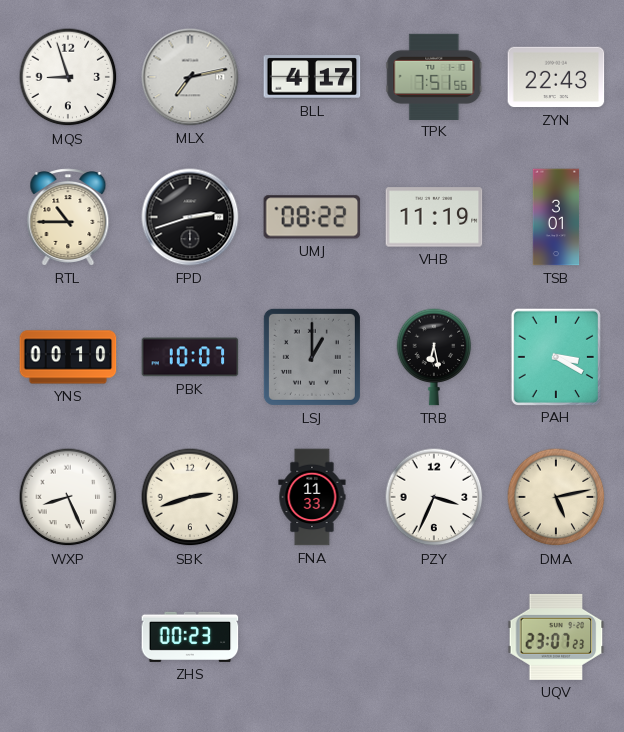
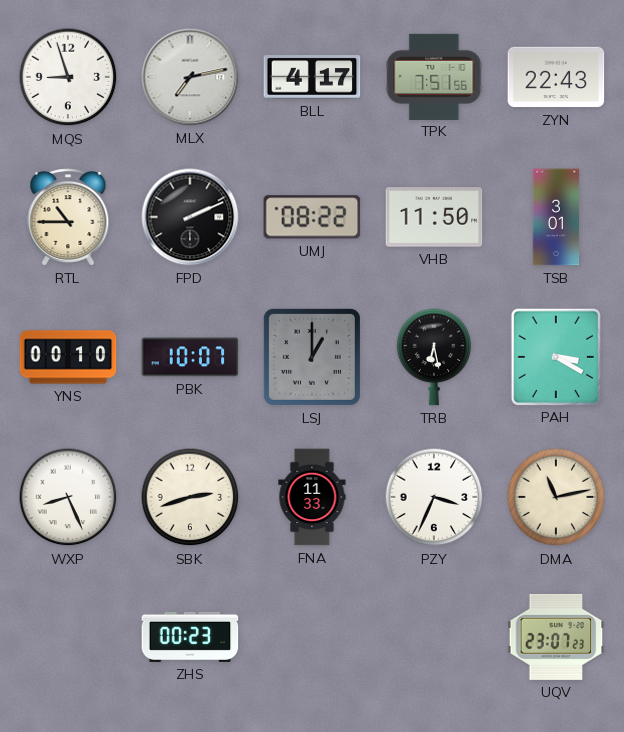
FPD: 2:42 -> 2:11
VHB: 11:19 -> 11:50
DMA: 5:13 -> 11:13
